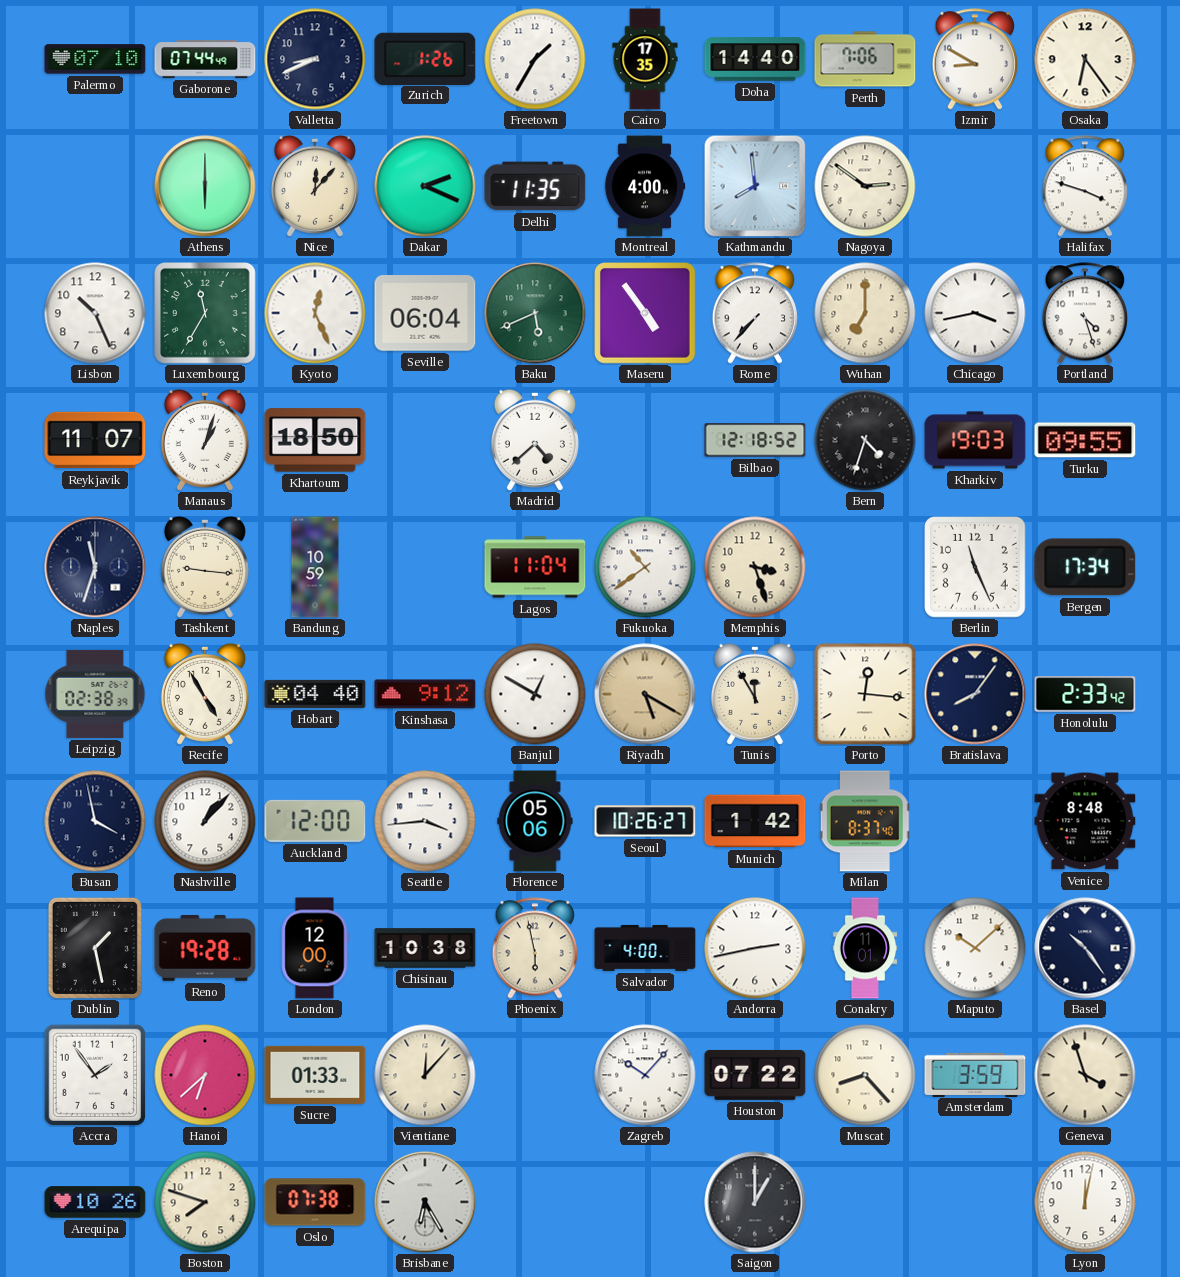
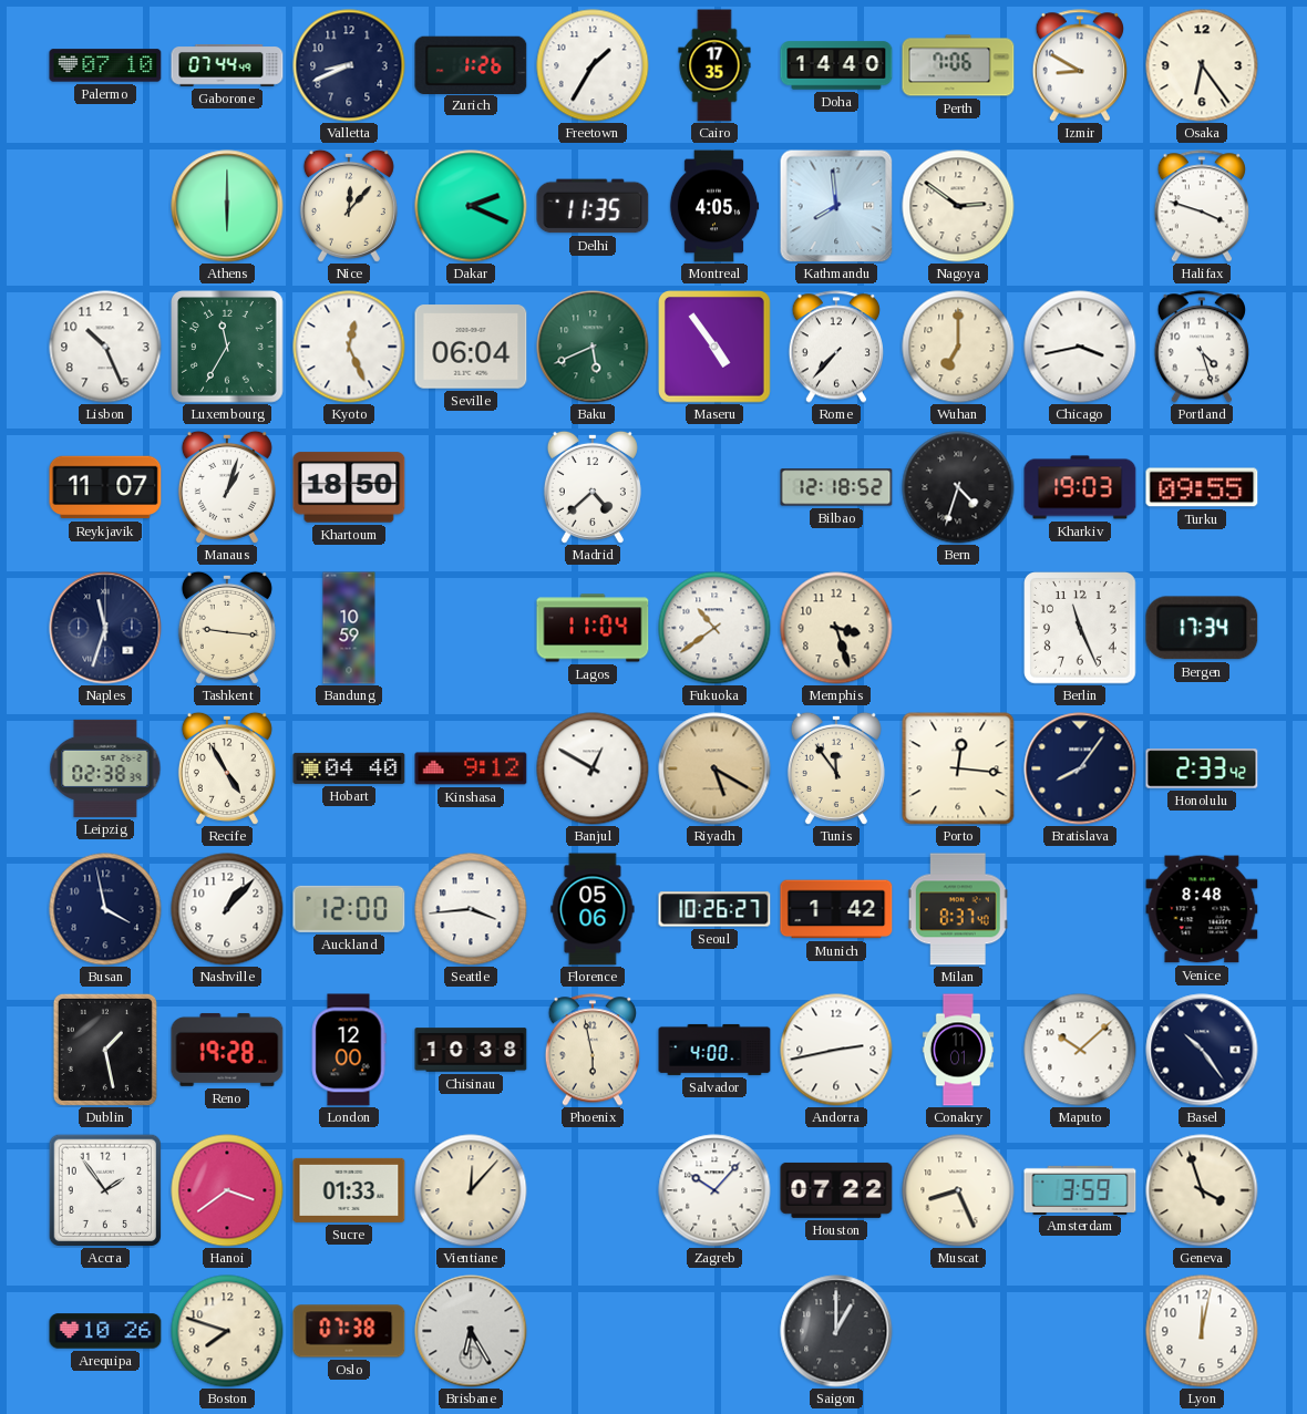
Montreal: 4:00 -> 4:05
Tunis: 11:55 -> 11:54
Hanoi: 6:38 -> 3:39
Muscat: 8:23 -> 8:26
